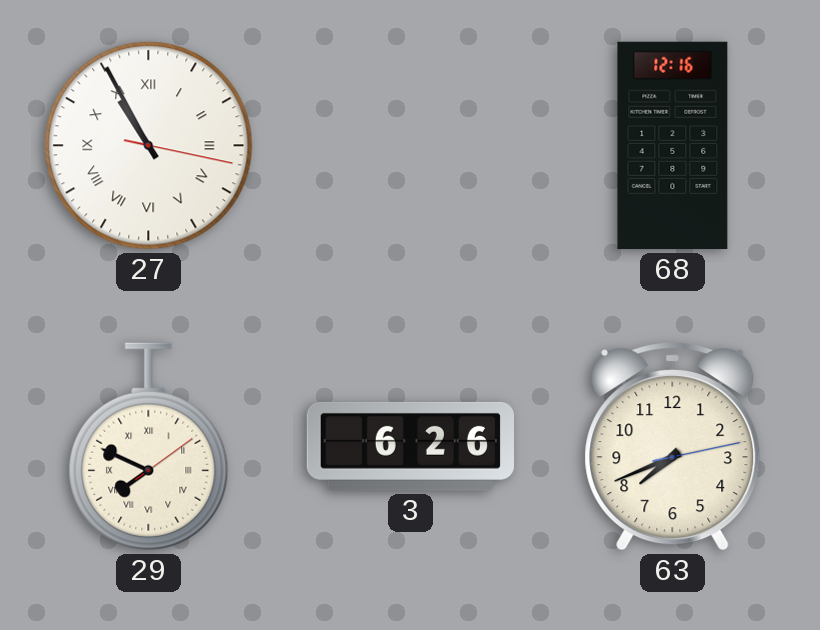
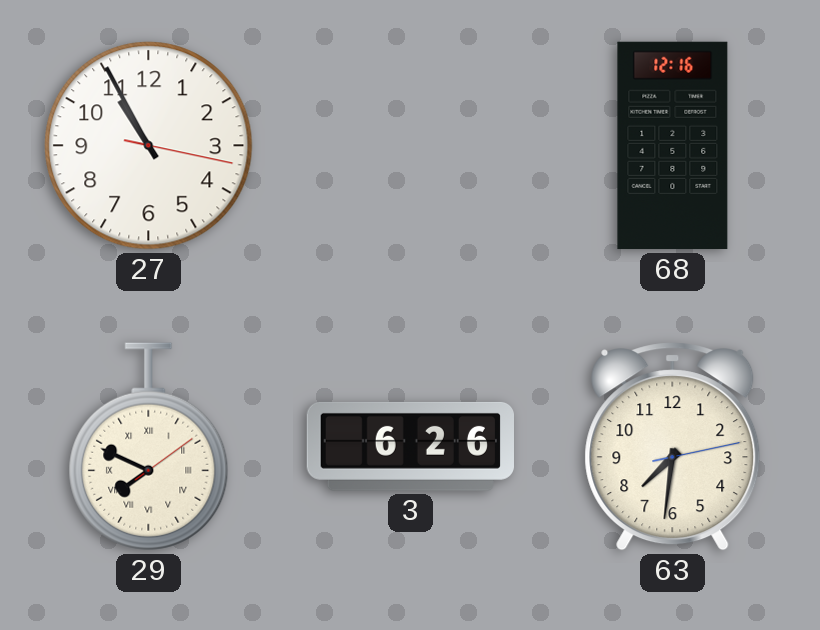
27 numerals: Roman -> Arabic
63: 7:41 -> 7:31
